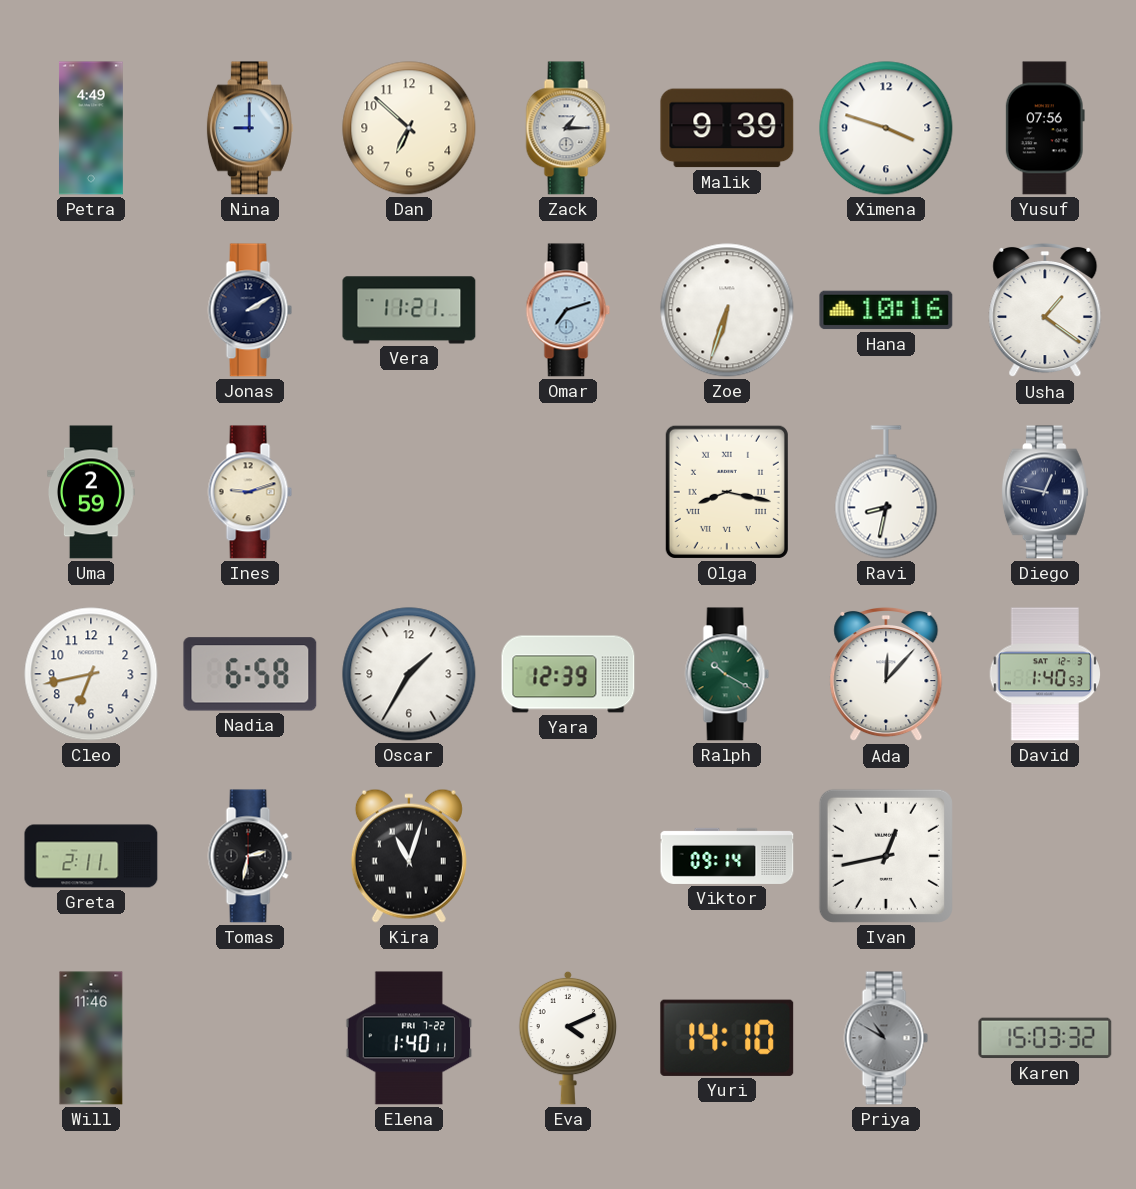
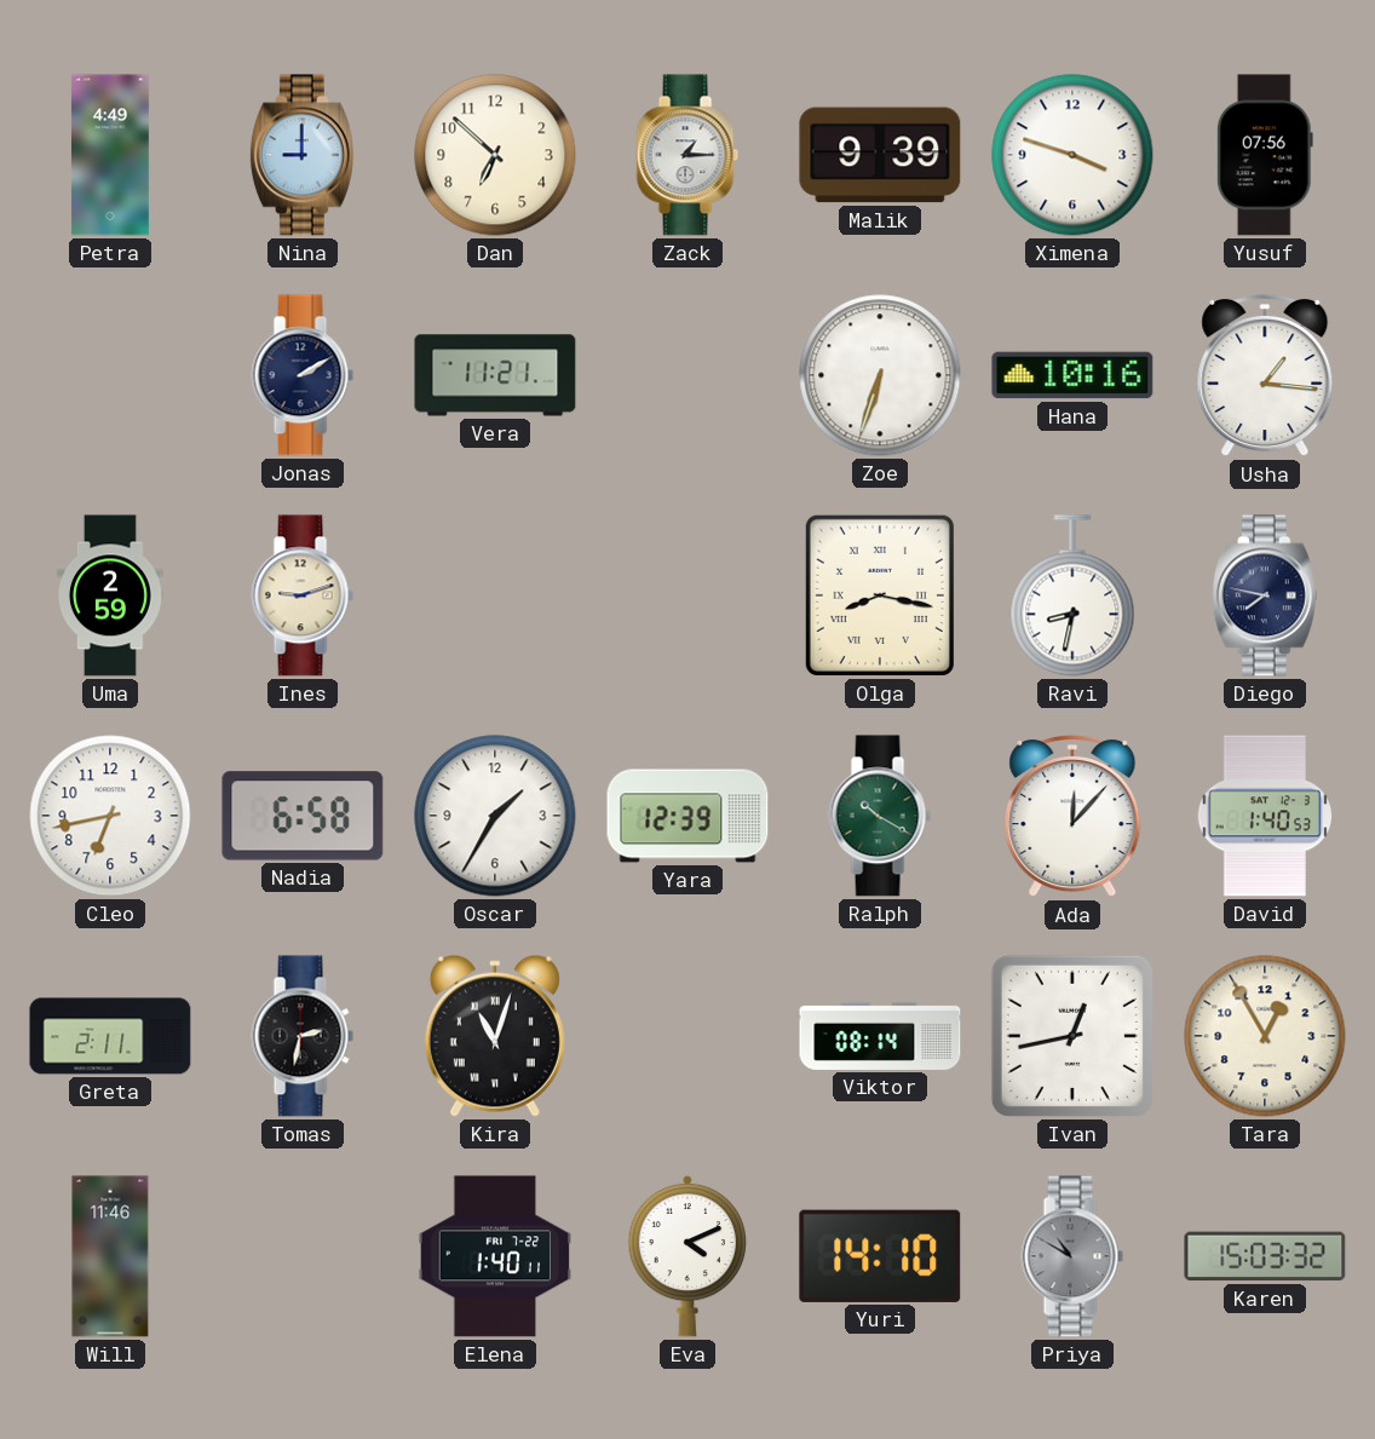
Omar: 7:12 -> none
Usha: 1:21 -> 1:16
Diego: 12:47 -> 7:47
Viktor: 09:14 -> 08:14
Tara: none -> 12:55
